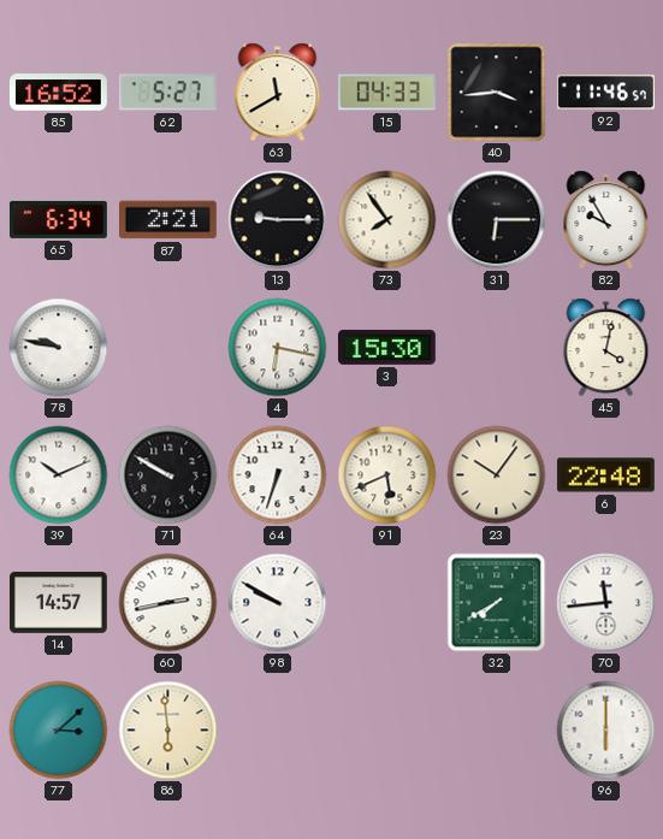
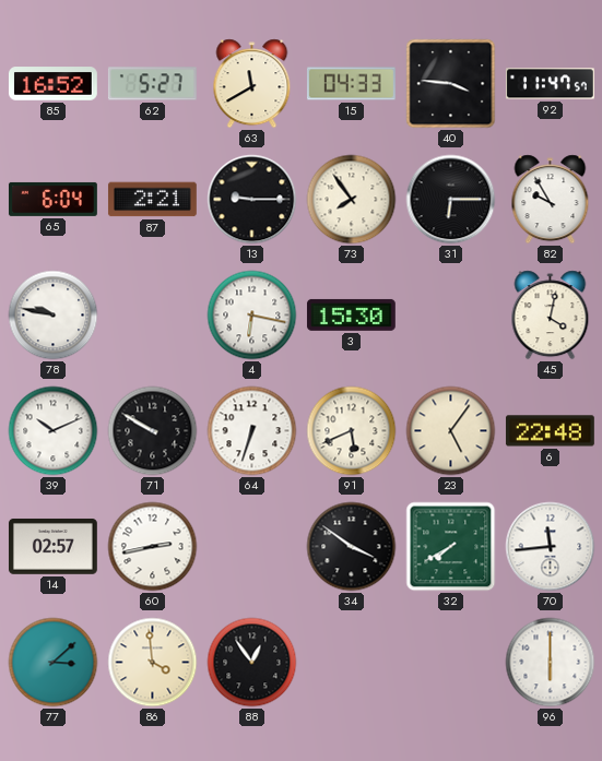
40: 3:44 -> 3:46
92: 11:46 -> 11:47
65: 6:34 -> 6:04
23: 10:06 -> 5:06
14: 14:57 -> 02:57
98: 9:50 -> none
34: none -> 3:51
86: 5:59 -> 3:59
88: none -> 12:54
